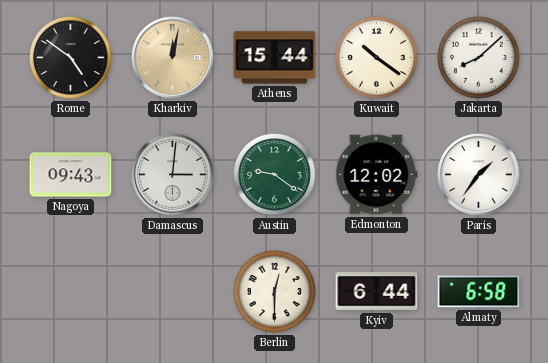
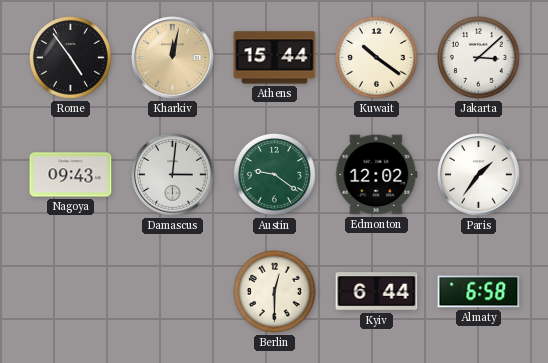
Rome: 4:51 -> 4:54
Jakarta: 8:08 -> 3:08
